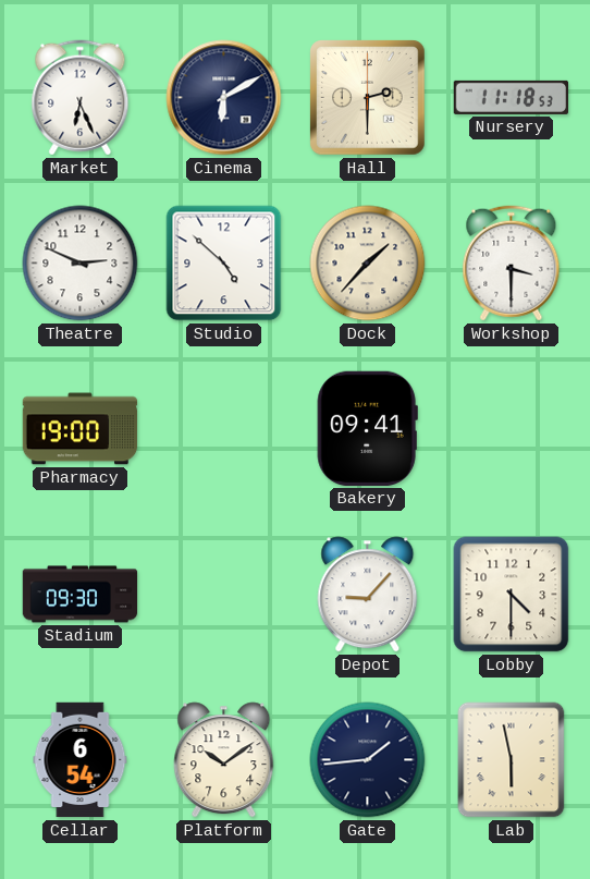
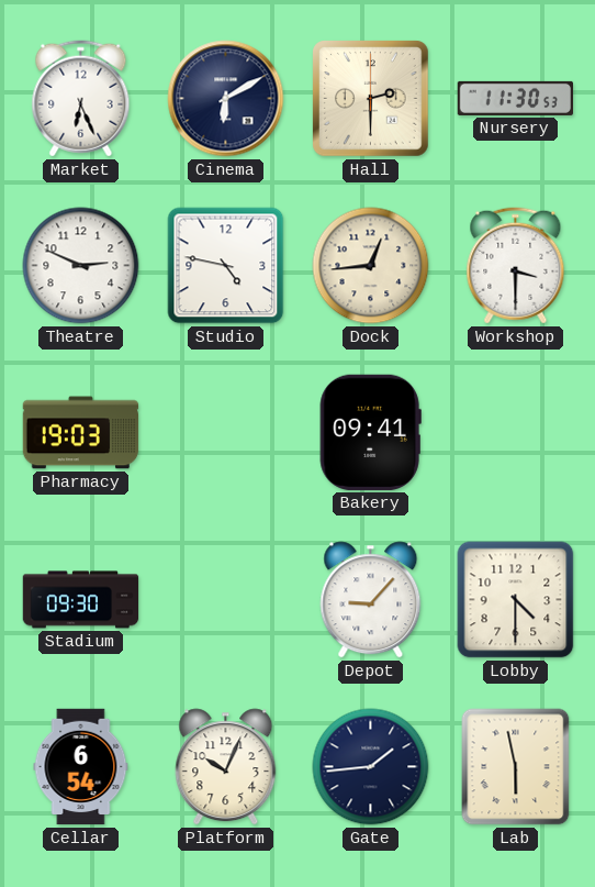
Nursery: 11:18 -> 11:30
Studio: 4:52 -> 4:47
Dock: 1:37 -> 12:44
Pharmacy: 19:00 -> 19:03
Platform: 10:09 -> 10:04
